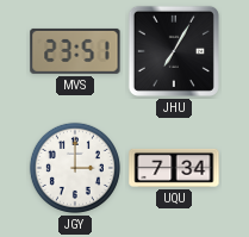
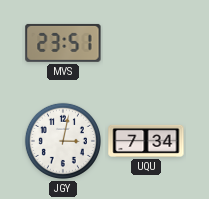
JHU: 7:05 -> none
JGY: 3:00 -> 3:02
